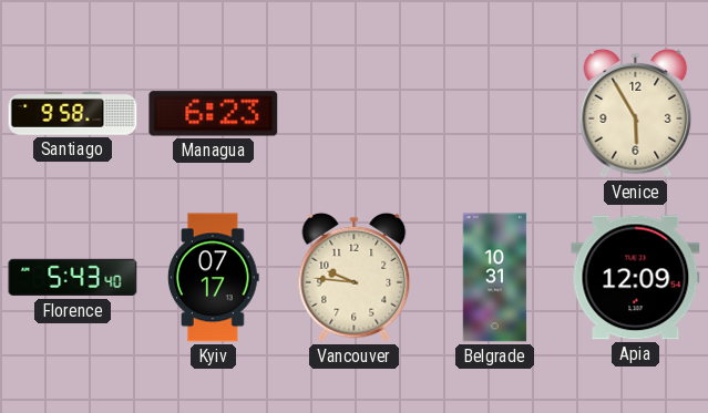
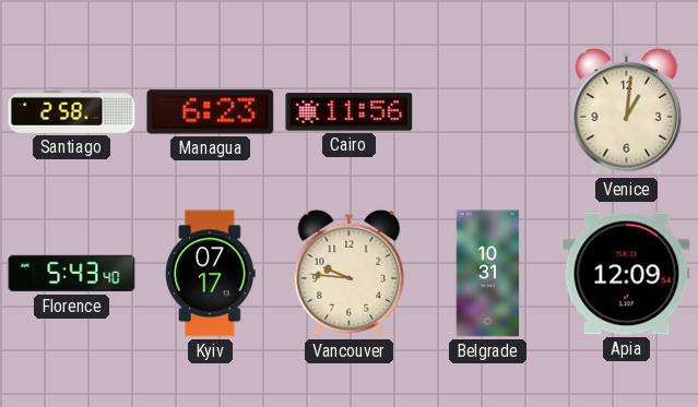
Santiago: 9:58 -> 2:58
Cairo: none -> 11:56
Venice: 5:55 -> 1:01
